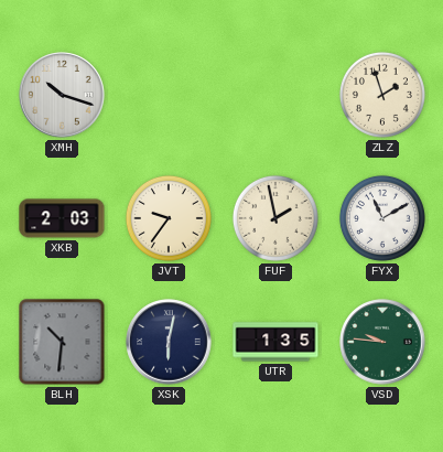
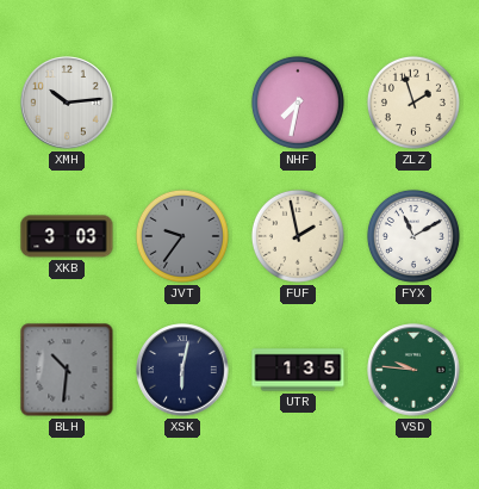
XMH: 10:18 -> 10:14
NHF: none -> 7:32
XKB: 2:03 -> 3:03
JVT dial: cream -> grey
